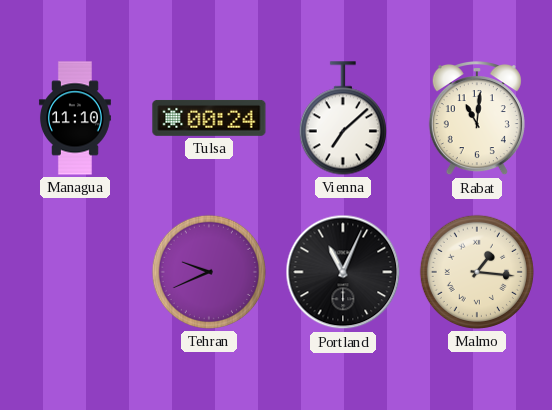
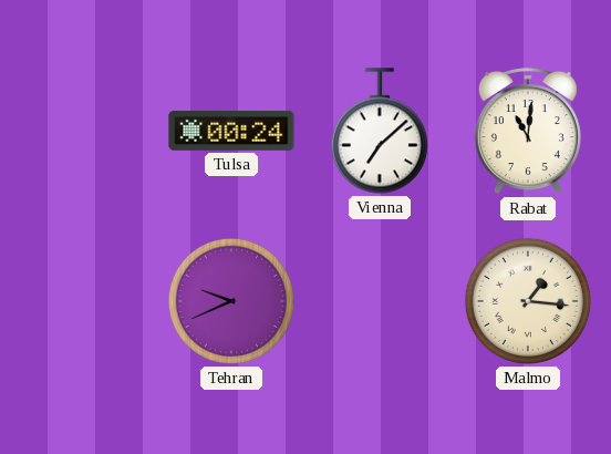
Managua: 11:10 -> none
Portland: 11:04 -> none
